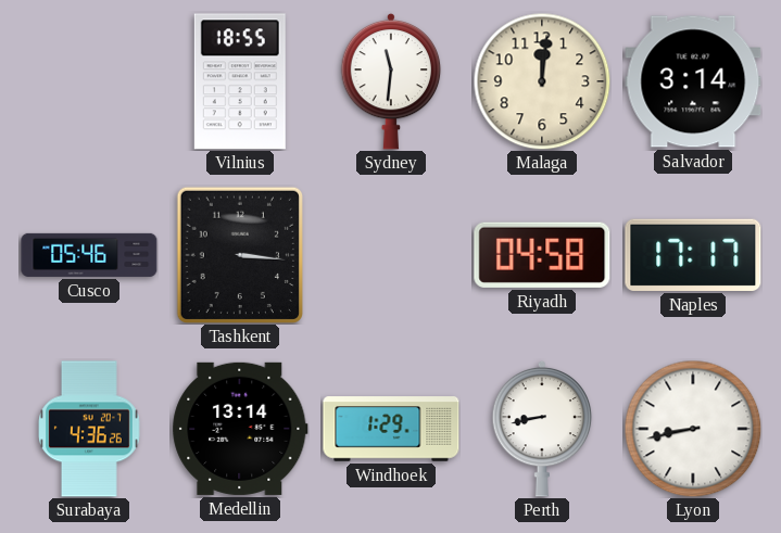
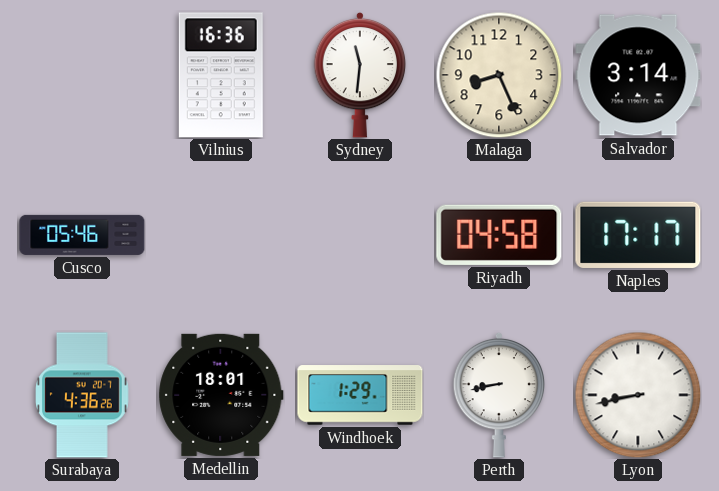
Vilnius: 18:55 -> 16:36
Malaga: 12:01 -> 8:26
Tashkent: 3:16 -> none
Medellin: 13:14 -> 18:01
